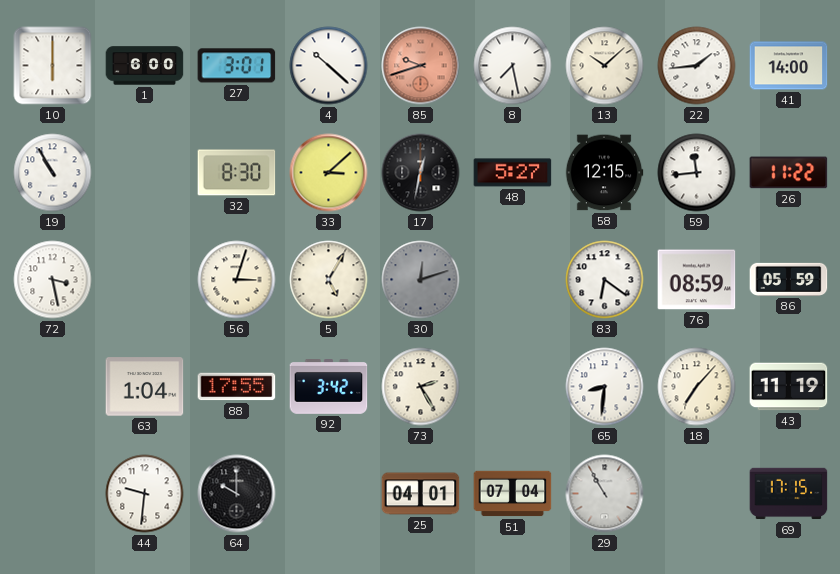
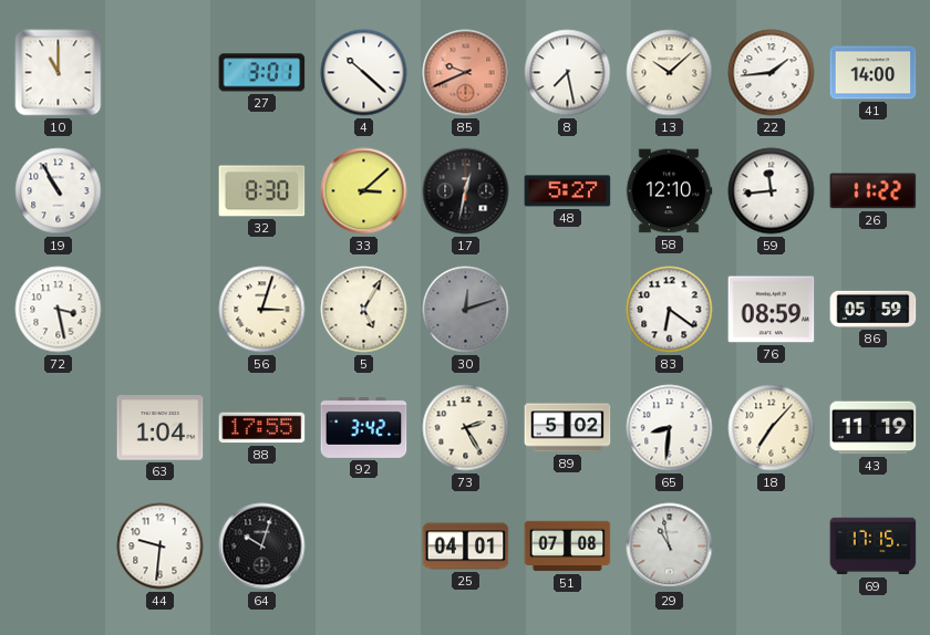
10: 6:00 -> 11:00
1: 6:00 -> none
85: 9:42 -> 9:41
58: 12:15 -> 12:10
89: none -> 5:02
64: 10:00 -> 10:03
51: 07:04 -> 07:08
29: 10:55 -> 10:58
